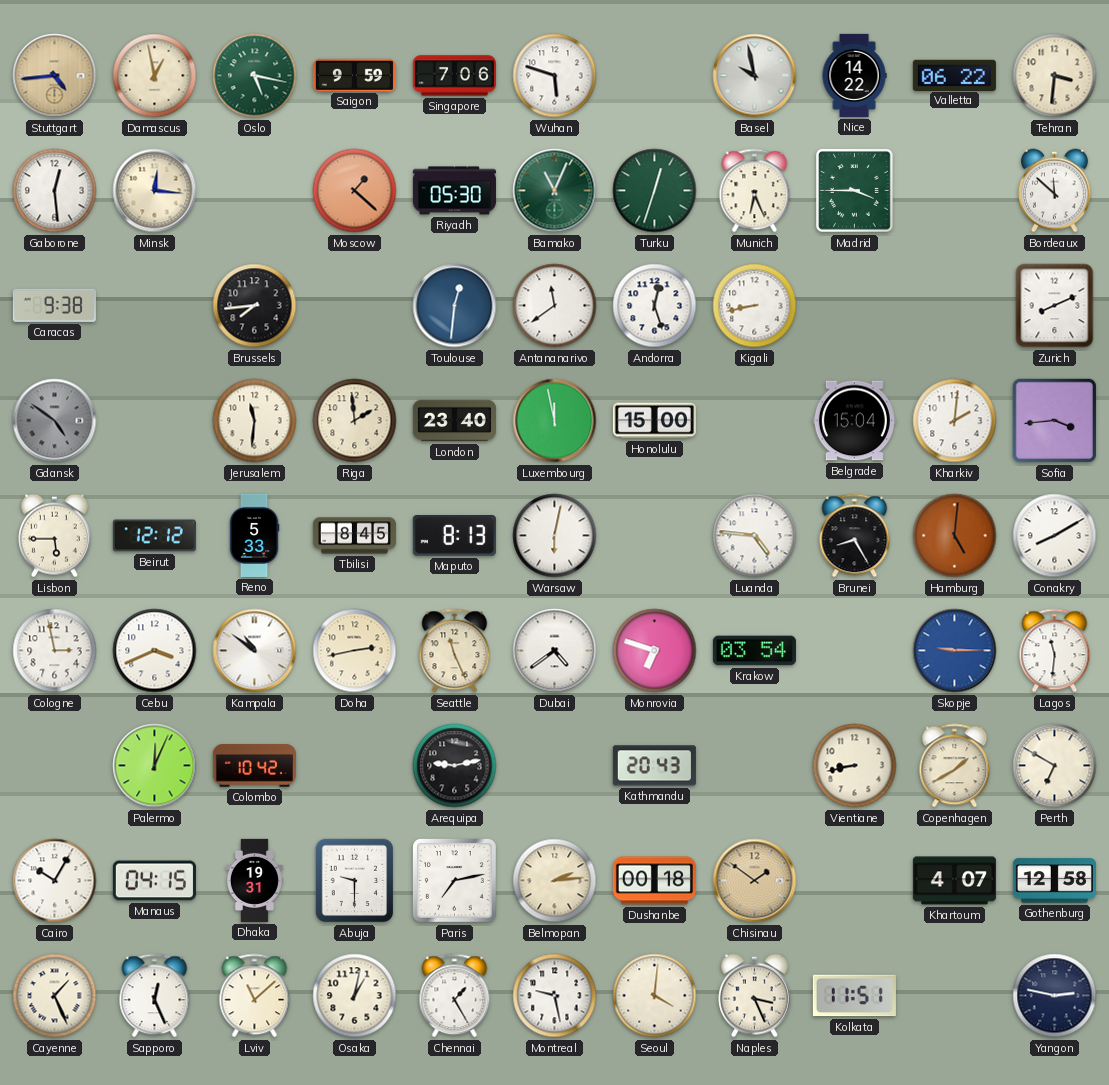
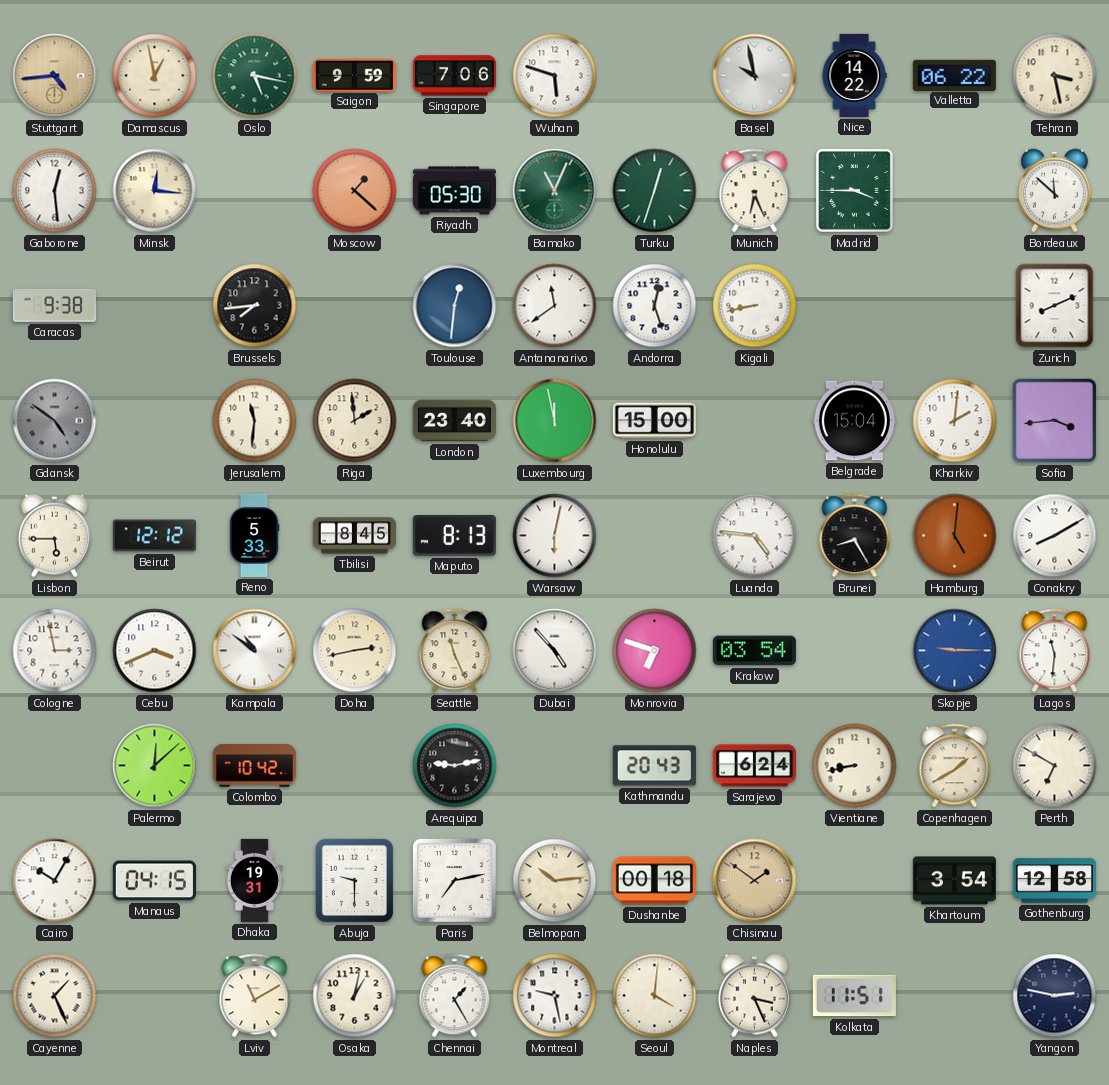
Tehran: 3:31 -> 3:28
Dubai: 4:39 -> 4:53
Palermo: 12:04 -> 12:08
Sarajevo: none -> 6:24
Belmopan: 2:14 -> 10:14
Khartoum: 4:07 -> 3:54
Sapporo: 12:26 -> none
Lviv: 11:08 -> 11:10
